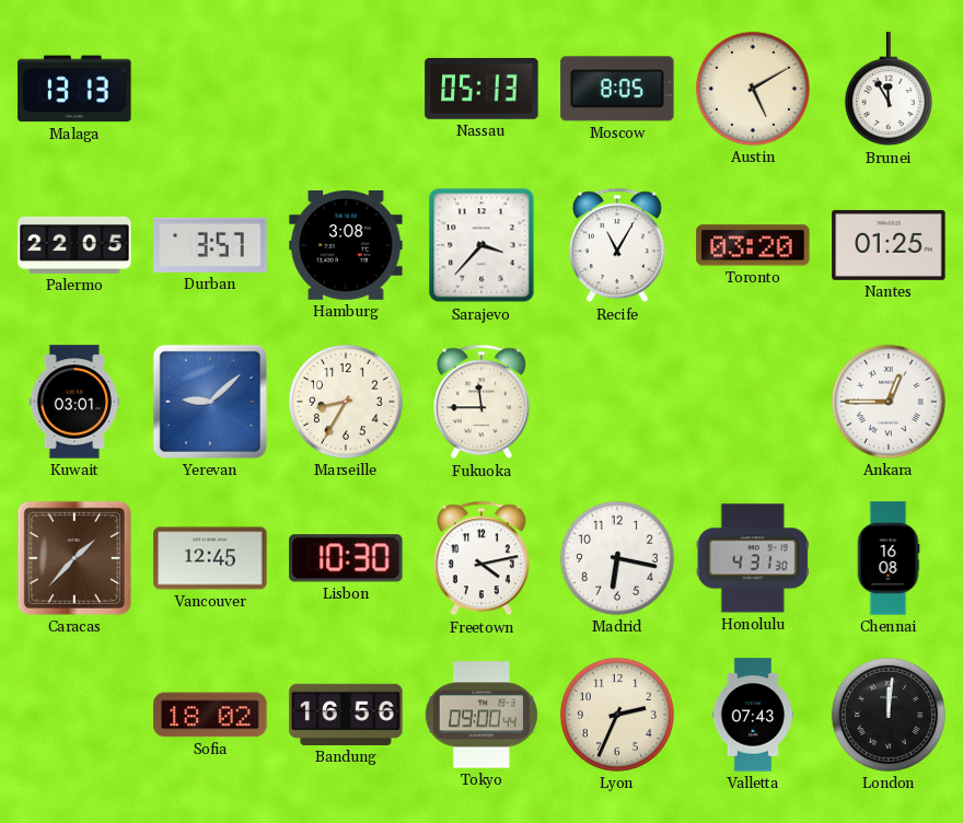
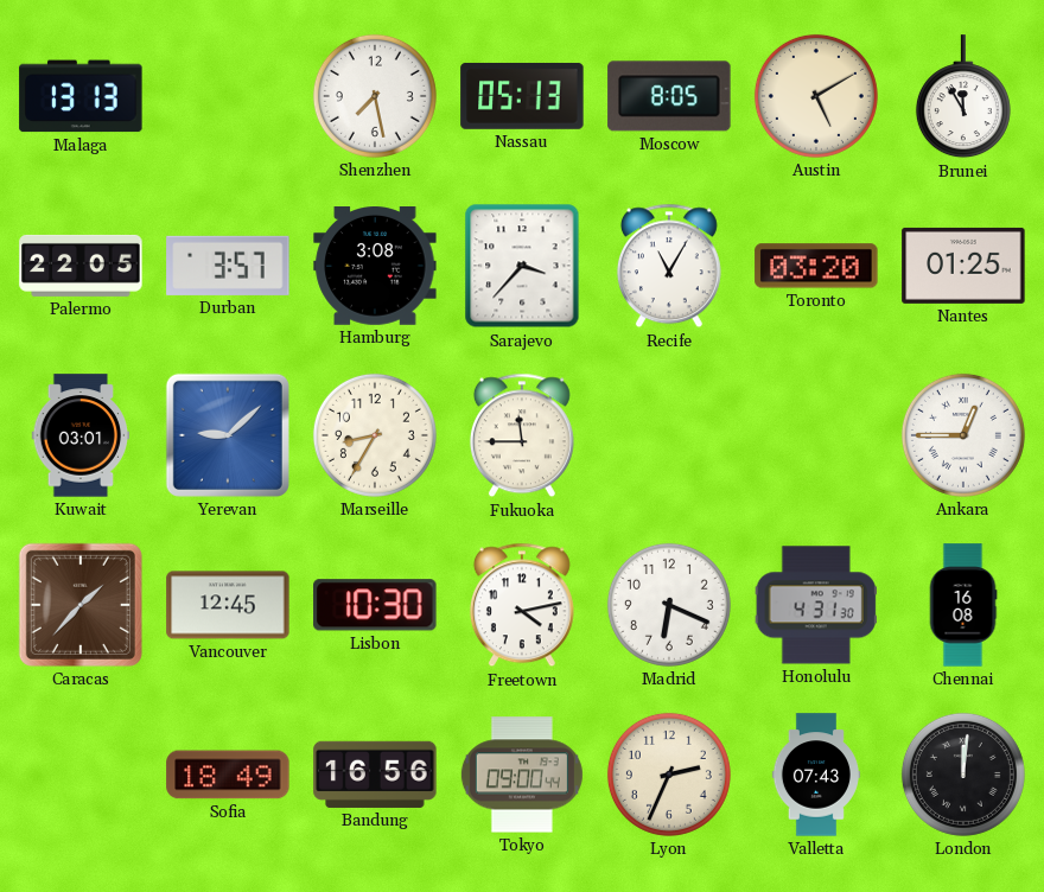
Shenzhen: none -> 7:28
Madrid: 6:17 -> 6:19
Sofia: 18:02 -> 18:49
